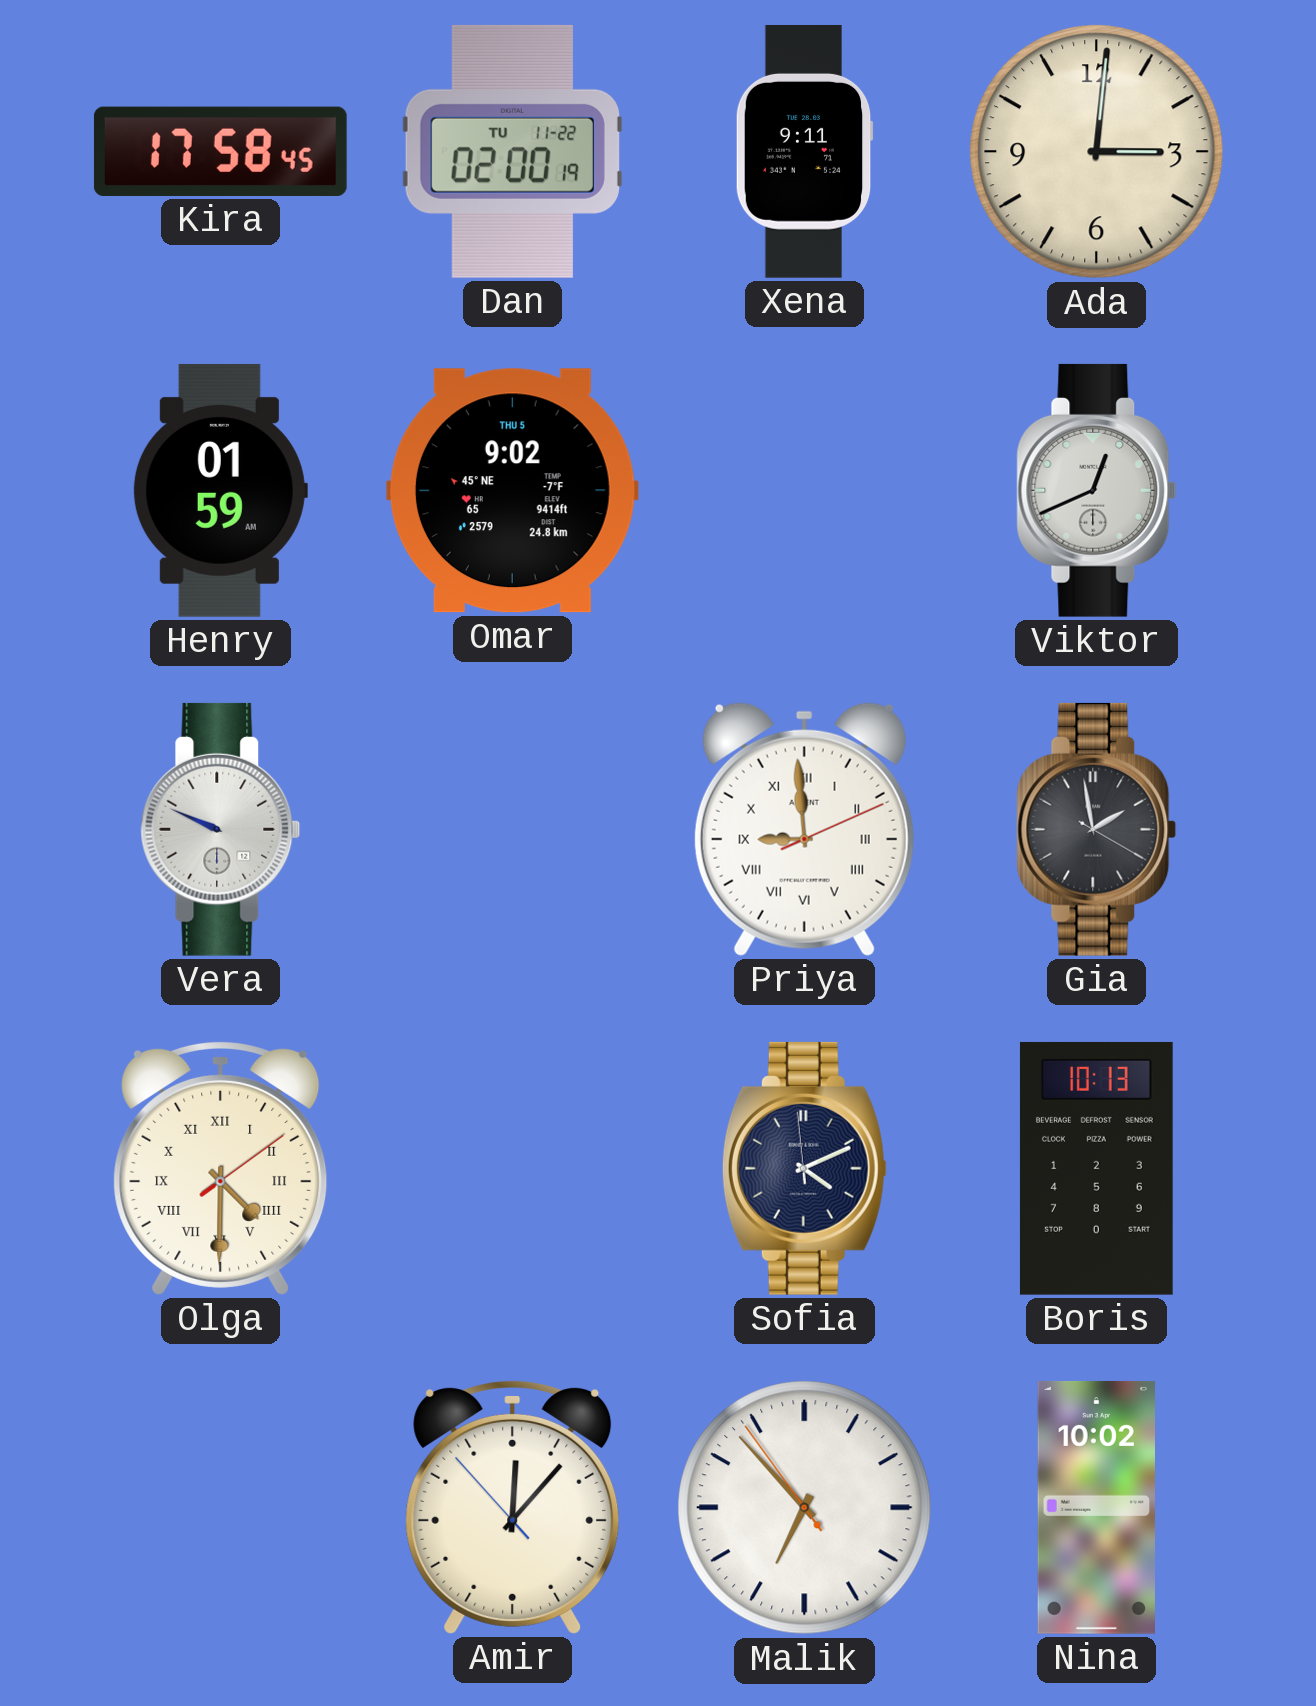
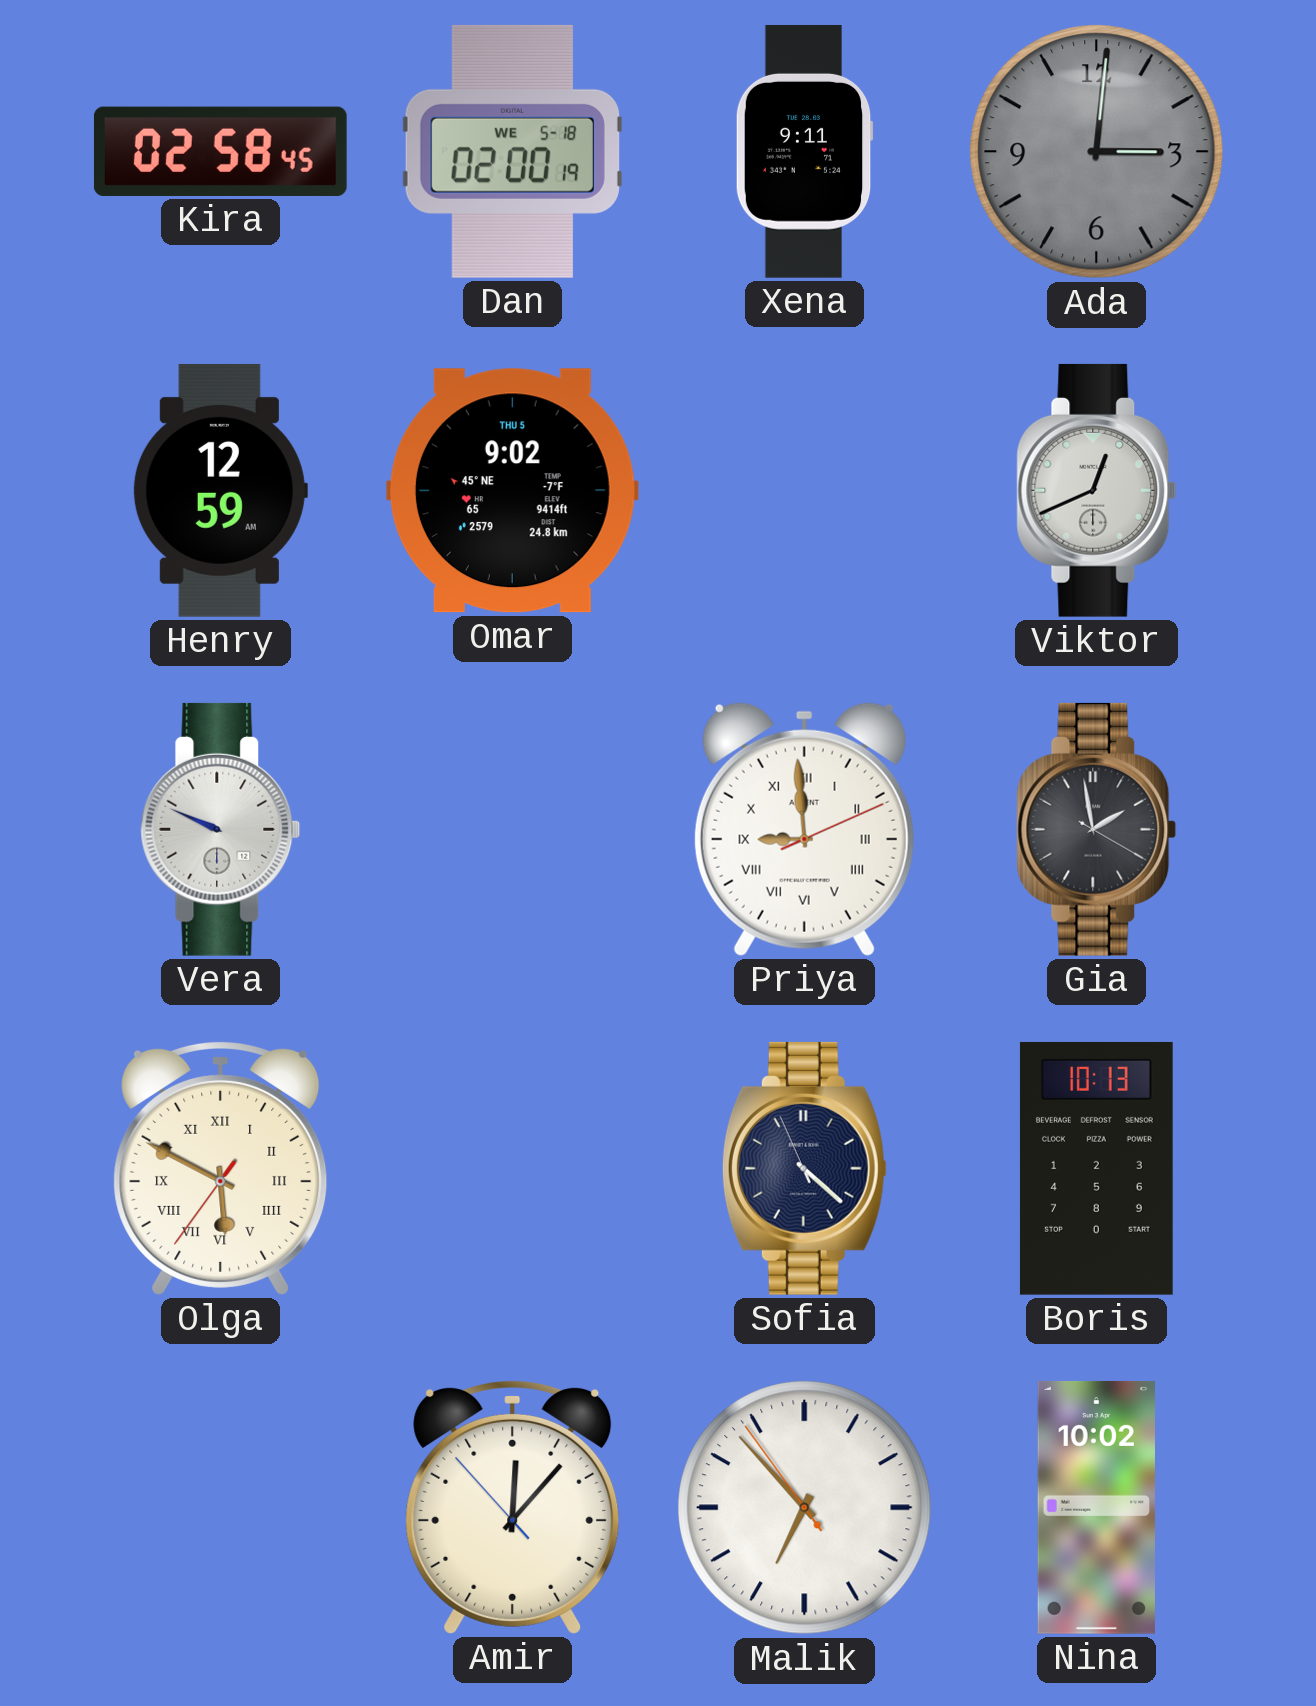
Kira: 17:58 -> 02:58
Dan date: TU 11-22 -> WE 5-18
Ada dial: cream -> grey
Henry: 01:59 -> 12:59
Olga: 4:30 -> 5:49
Sofia: 4:10 -> 4:21
